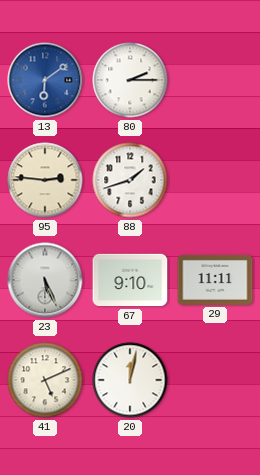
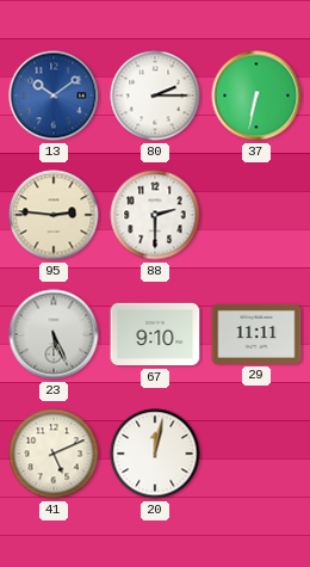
13: 6:09 -> 10:09
37: none -> 6:32
88: 1:42 -> 2:30
